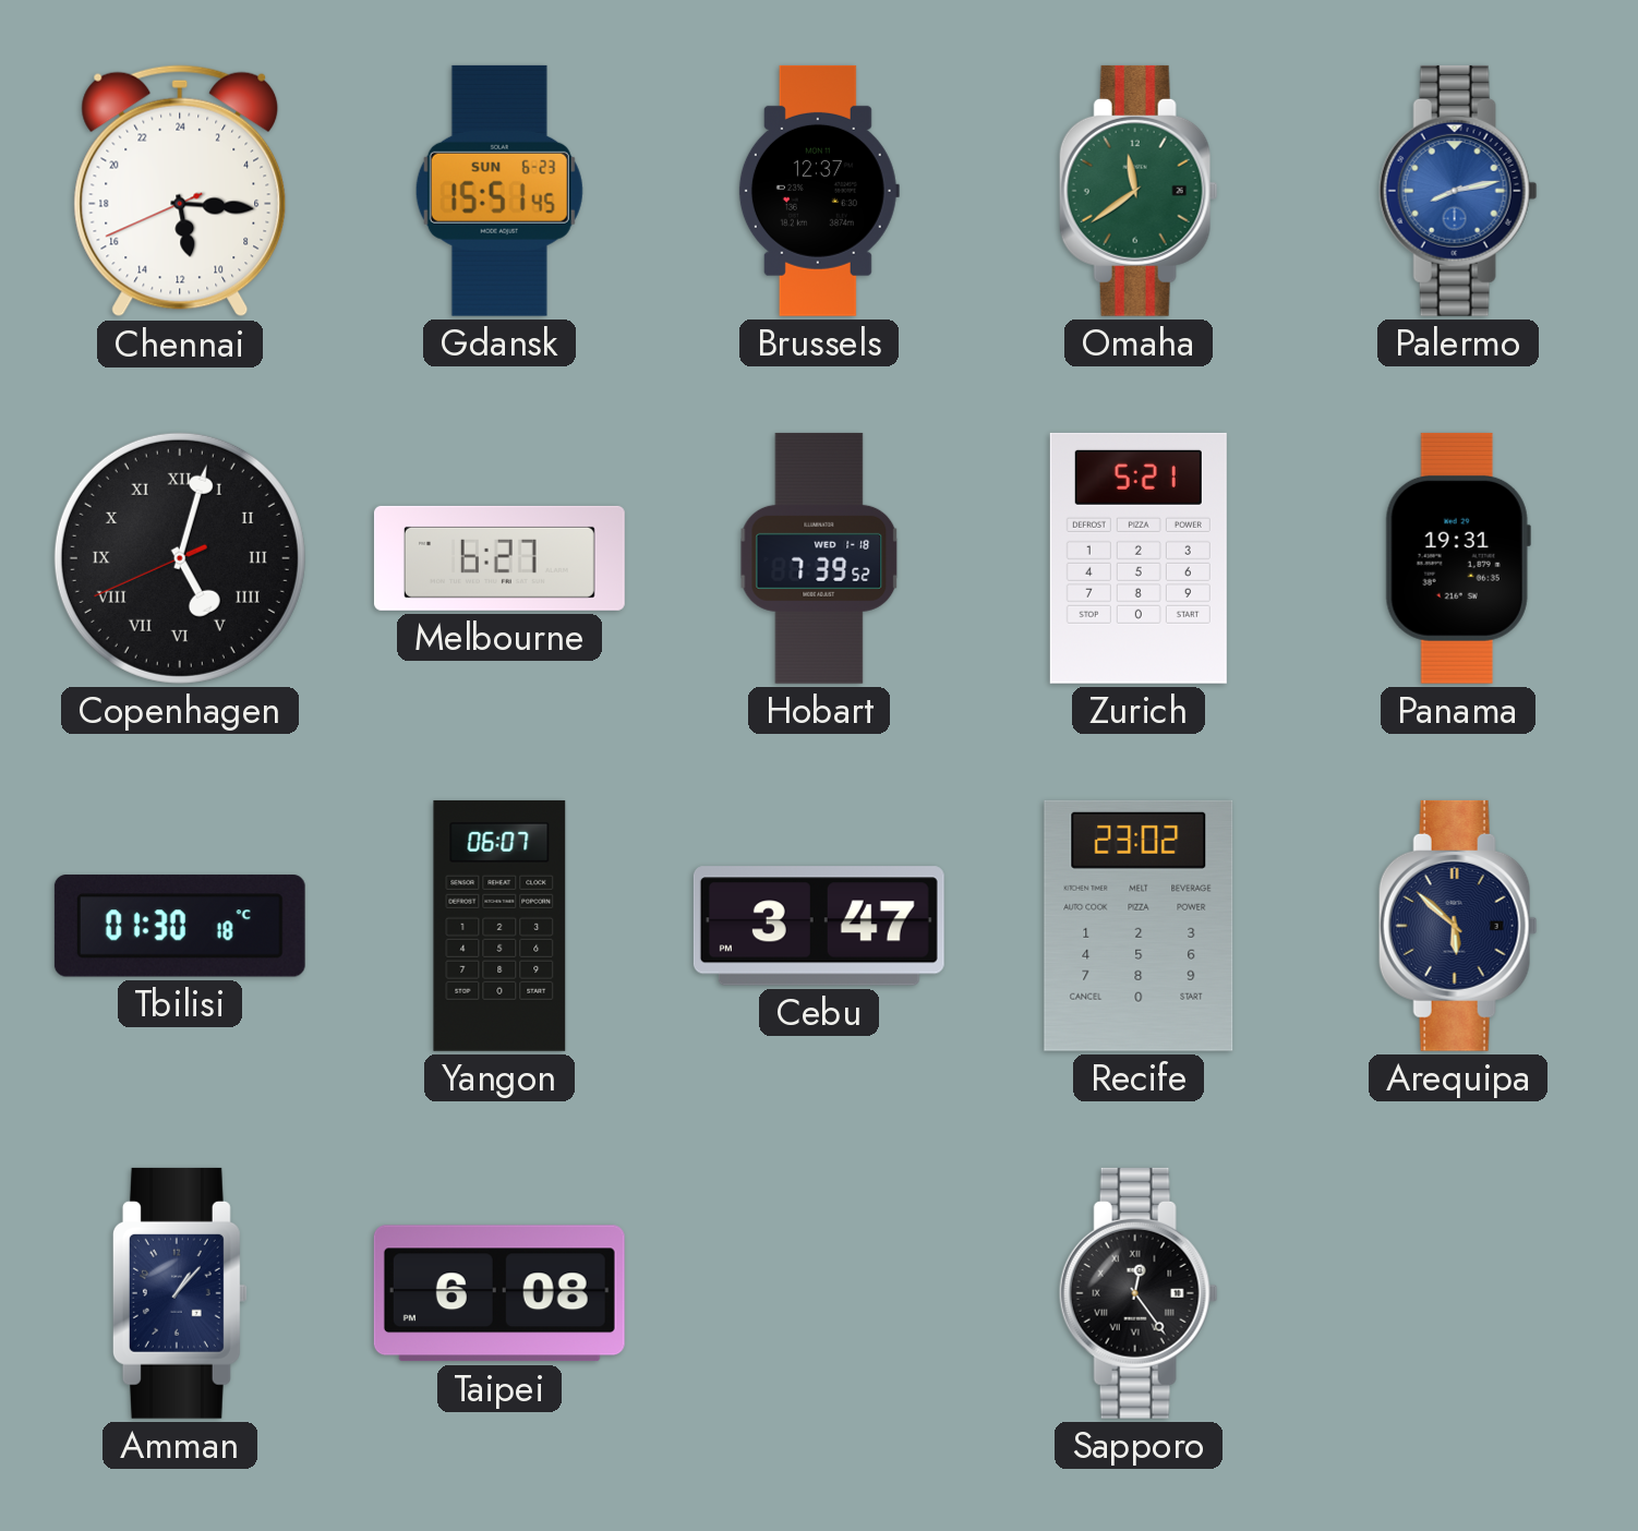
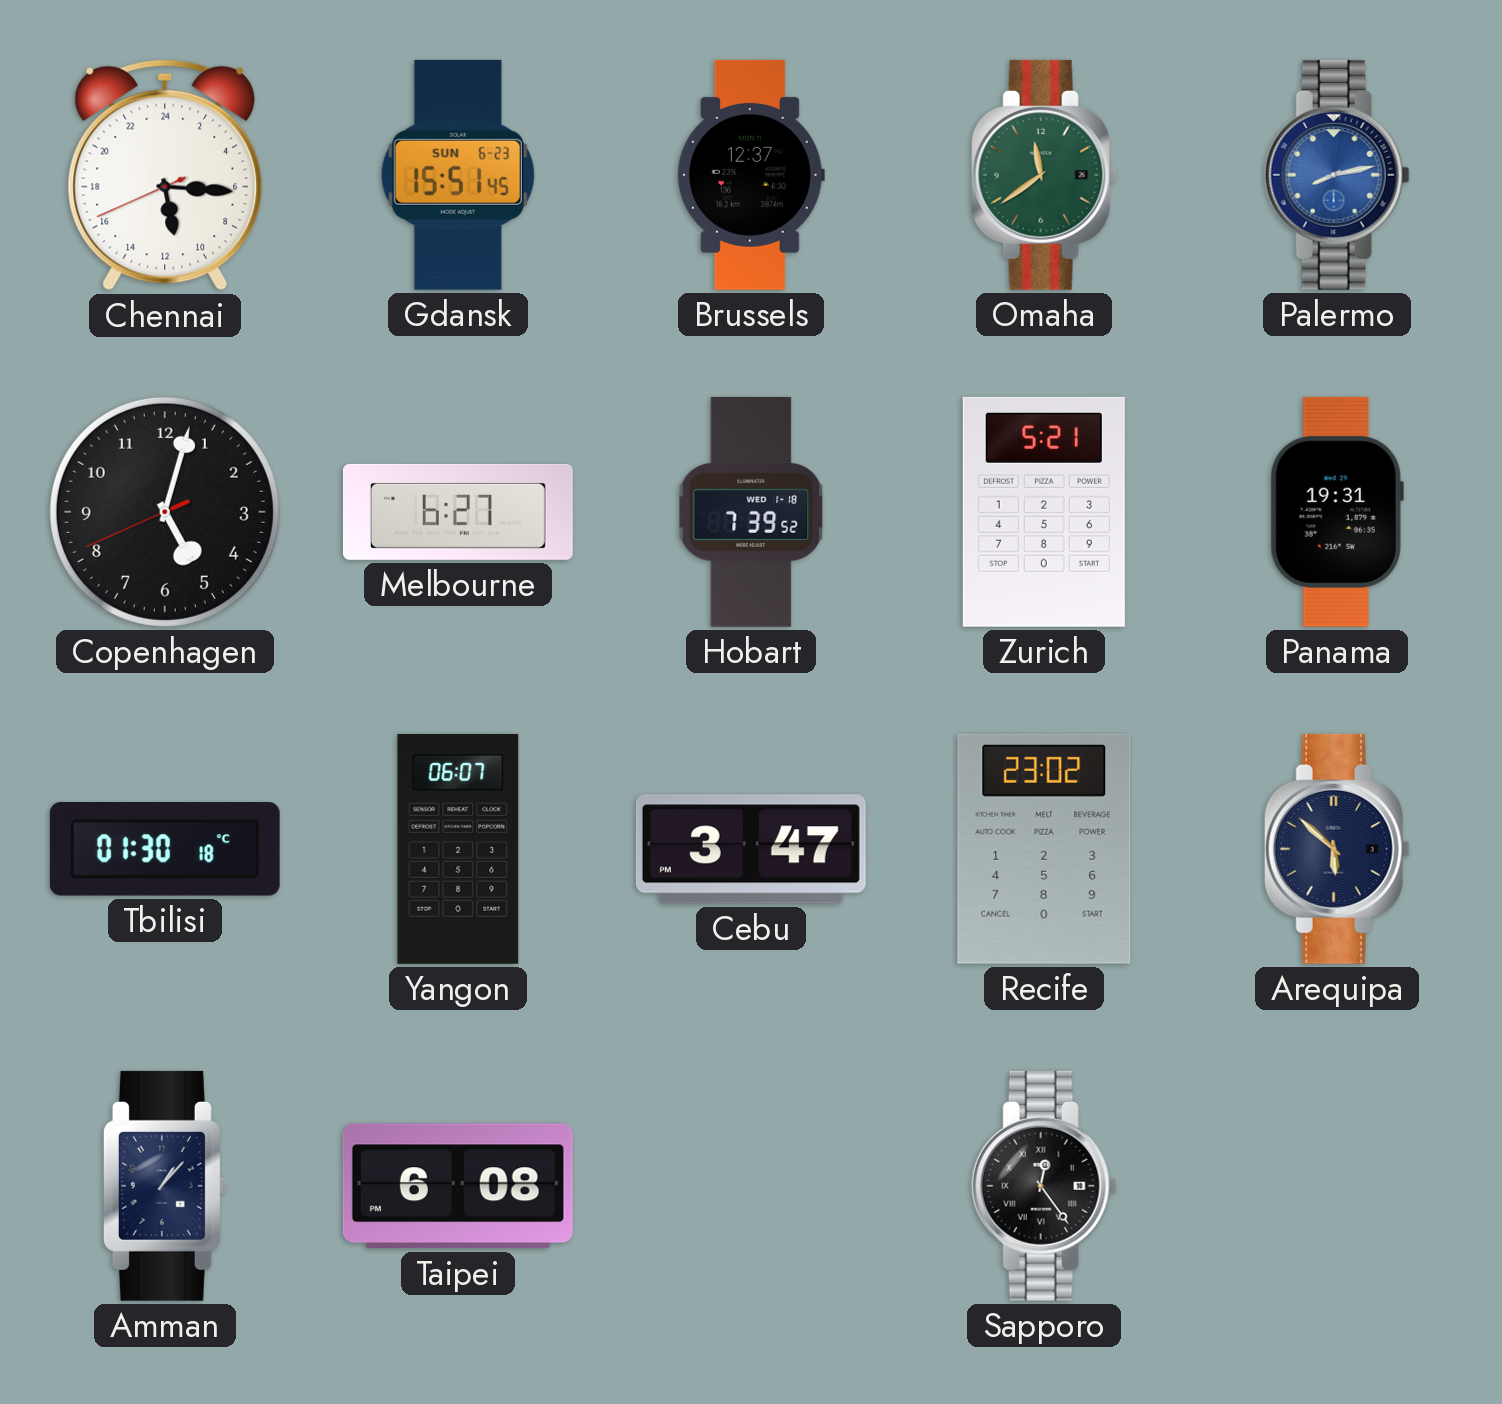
Copenhagen numerals: Roman -> Arabic
